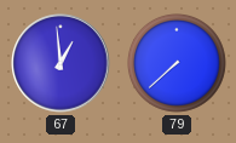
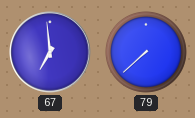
67: 12:59 -> 6:59
